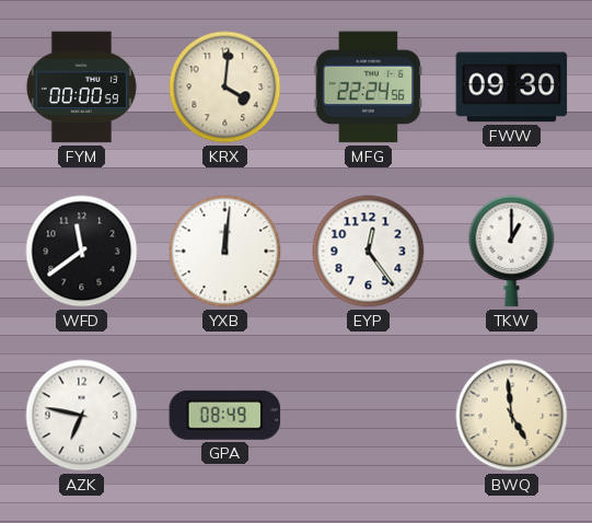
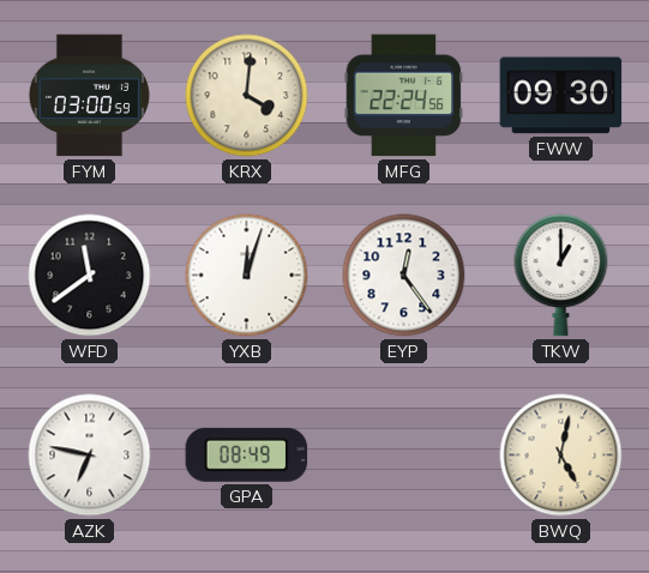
FYM: 00:00 -> 03:00
YXB: 12:01 -> 12:03
BWQ: 4:59 -> 5:02
